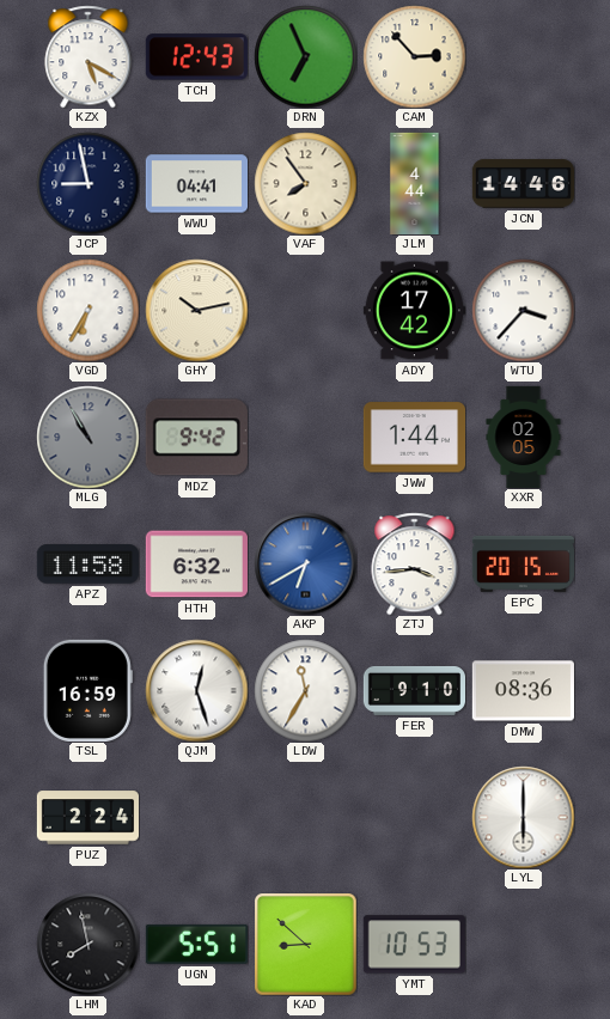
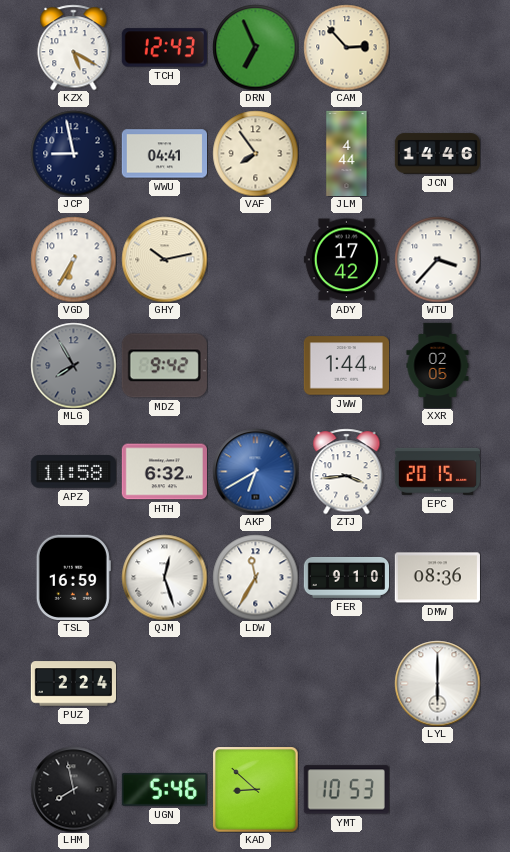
MLG: 10:55 -> 7:55
UGN: 5:51 -> 5:46
